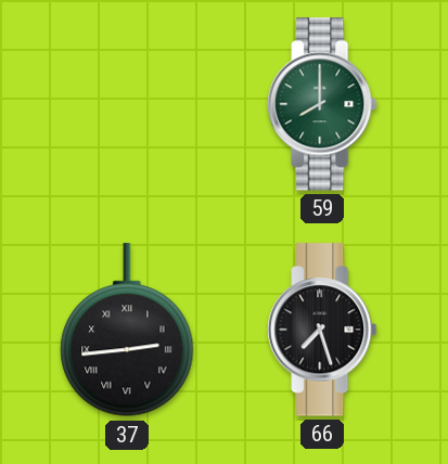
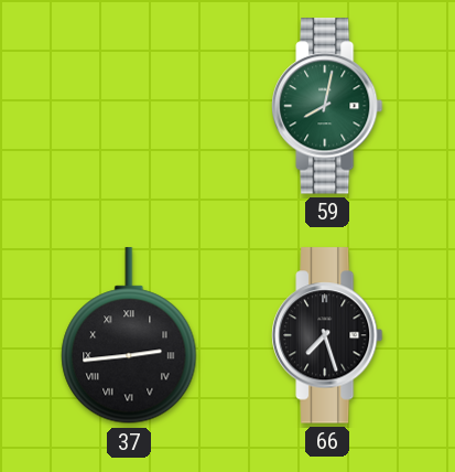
59: 8:00 -> 8:02
